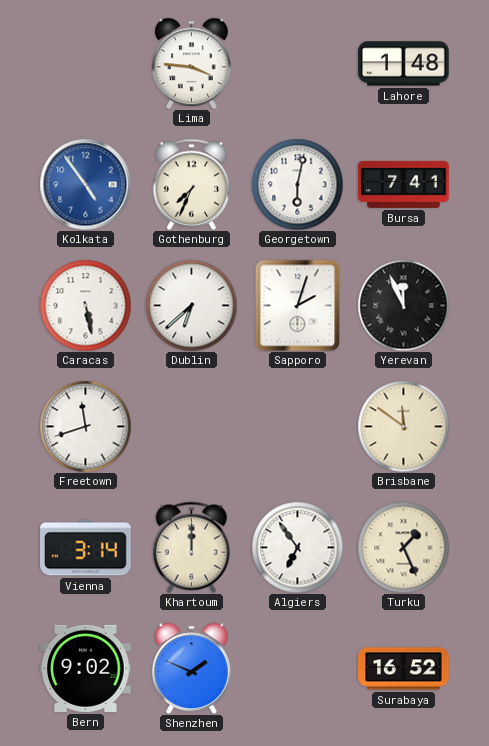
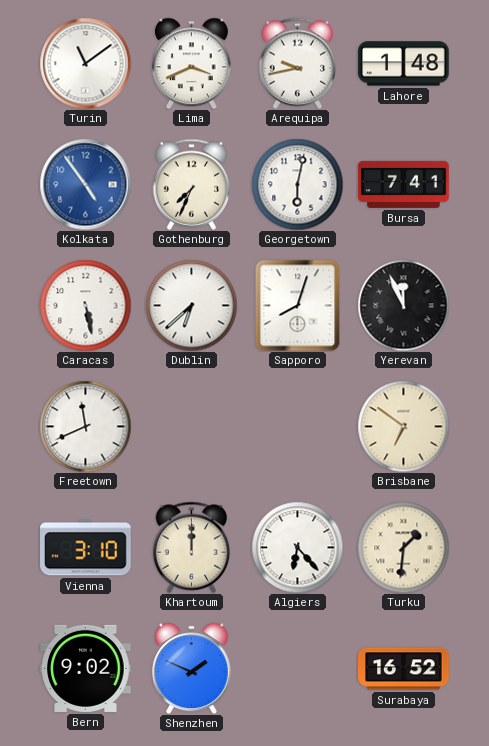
Turin: none -> 11:09
Lima: 3:46 -> 3:41
Arequipa: none -> 9:43
Sapporo: 2:03 -> 8:03
Freetown: 11:42 -> 11:41
Brisbane: 11:51 -> 6:51
Vienna: 3:14 -> 3:10
Algiers: 6:54 -> 6:23
Turku: 1:26 -> 1:31
